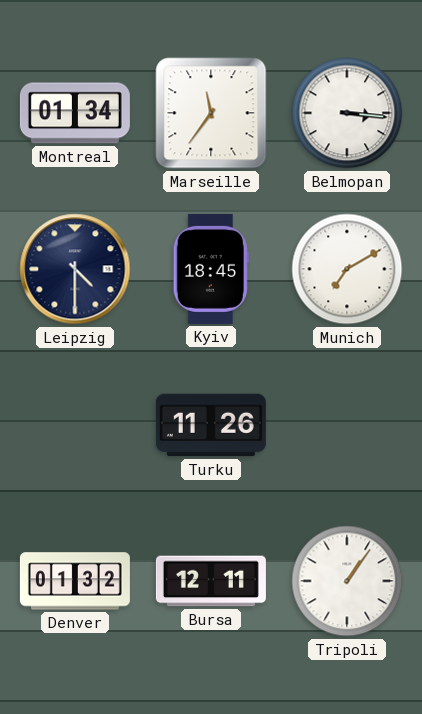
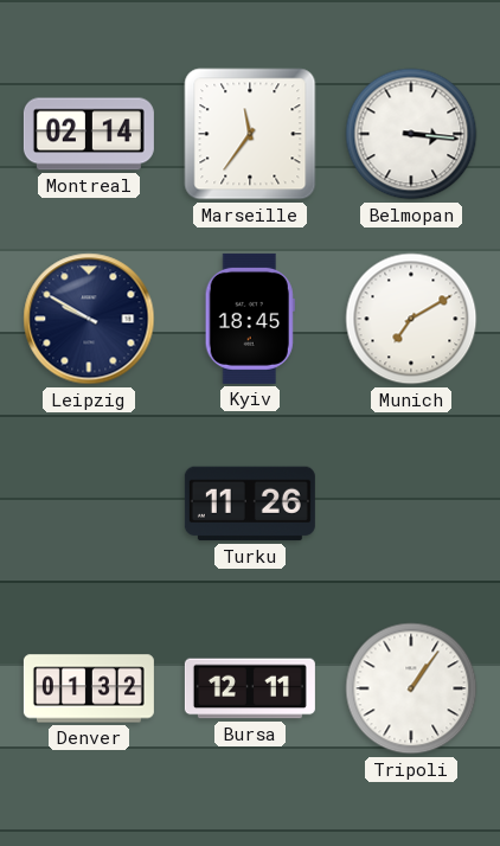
Montreal: 01:34 -> 02:14
Leipzig: 4:30 -> 9:50
